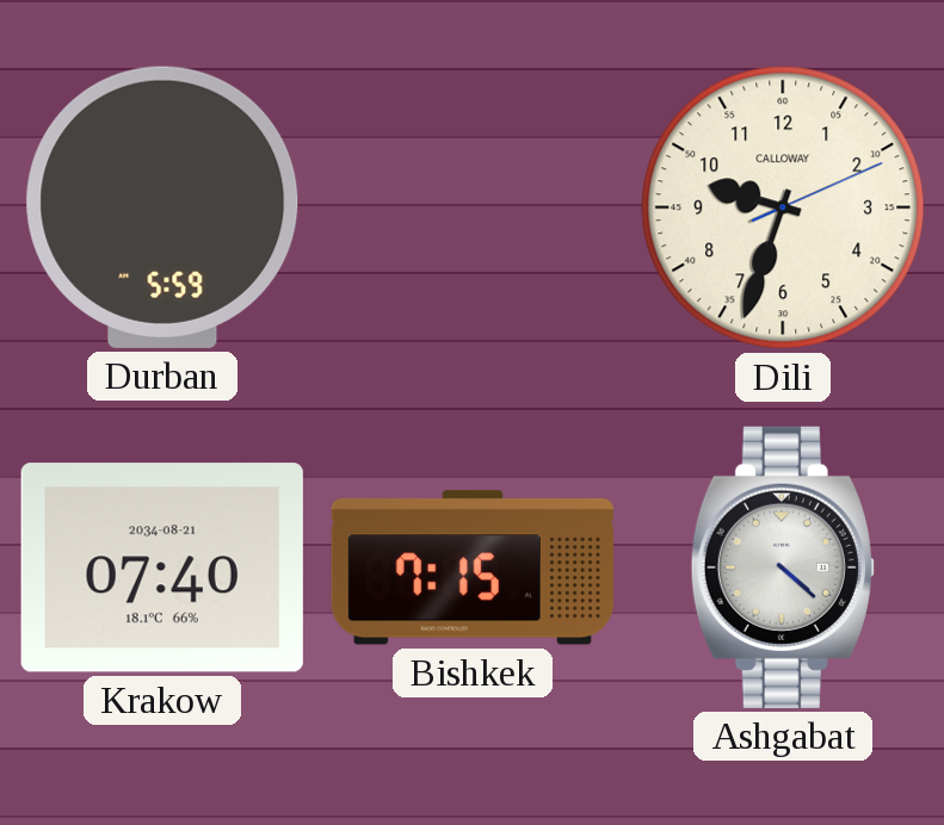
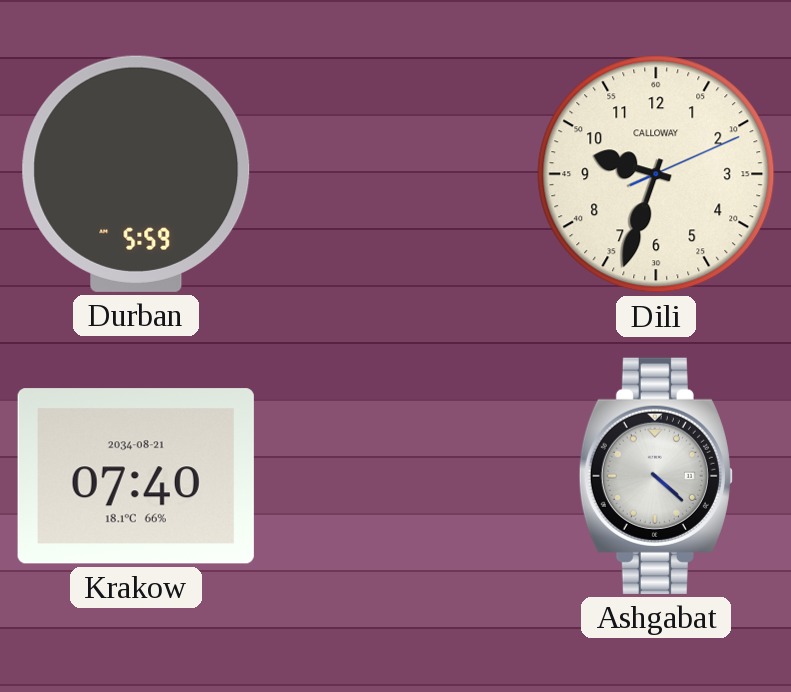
Bishkek: 7:15 -> none
